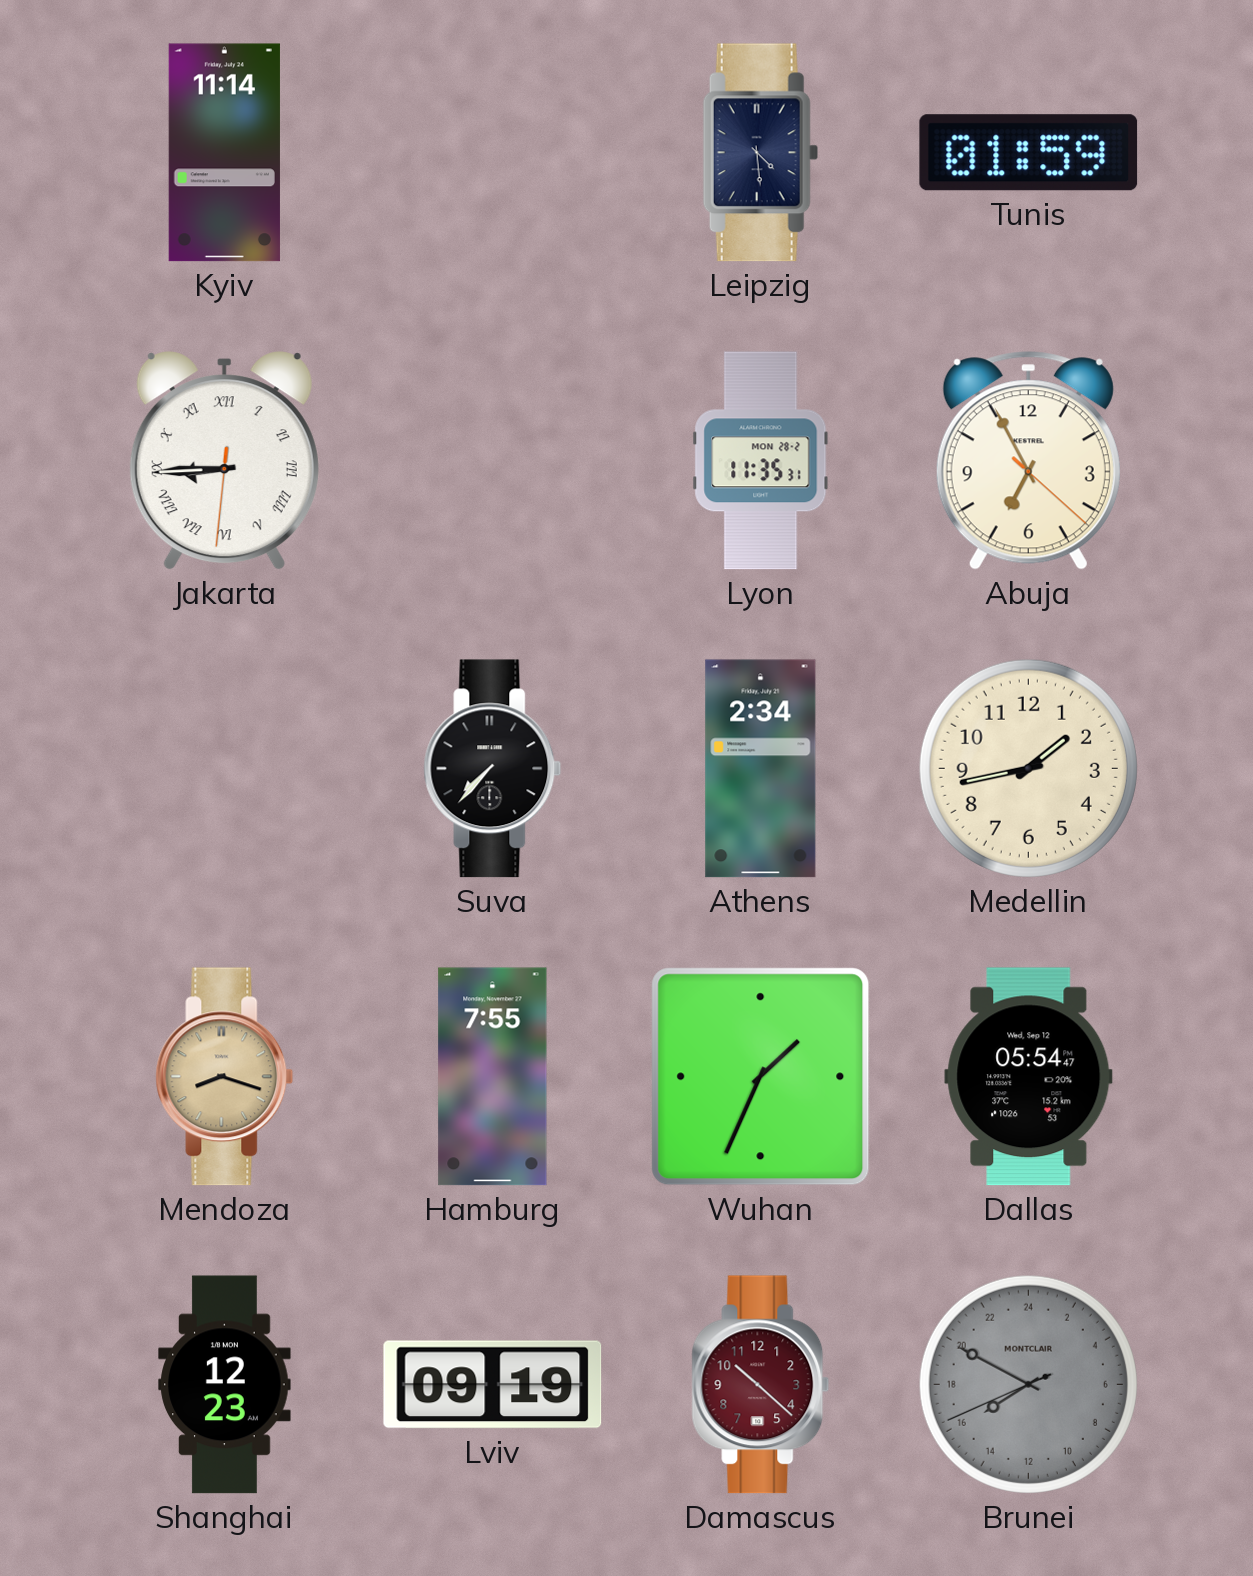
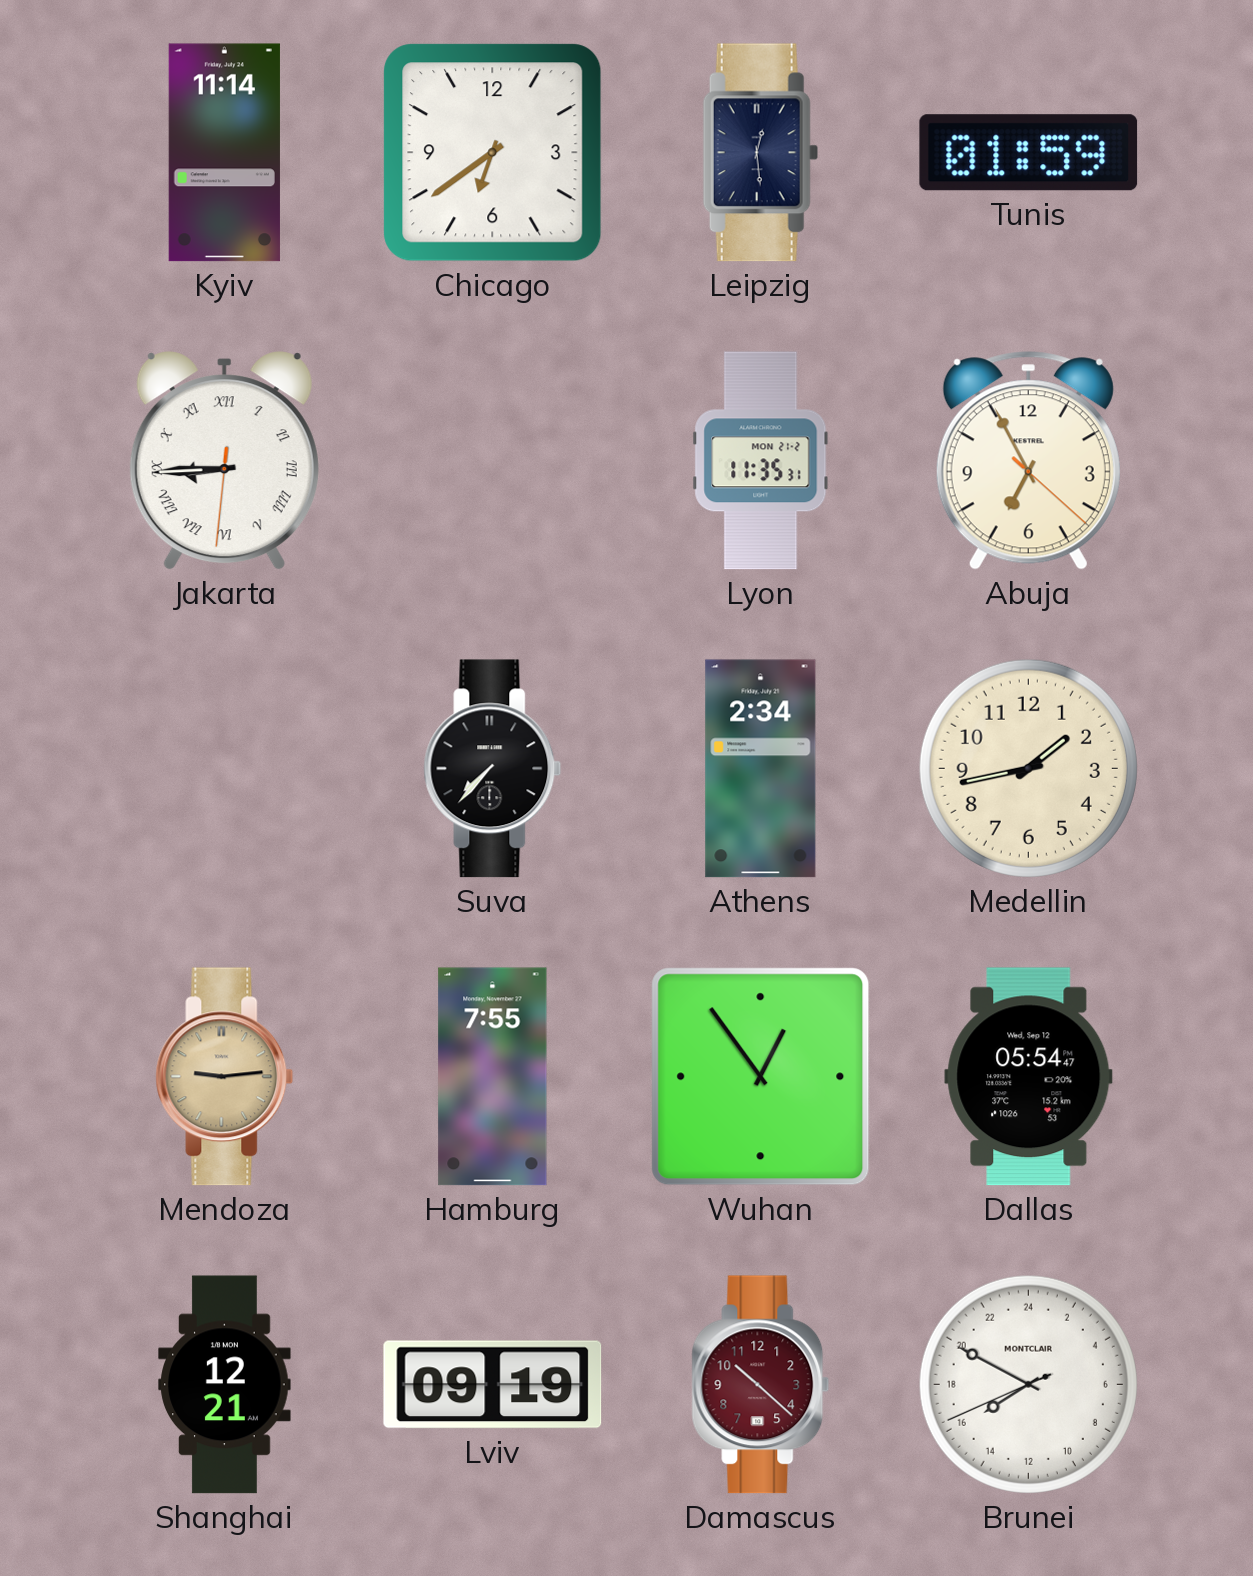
Chicago: none -> 6:39
Leipzig: 4:29 -> 12:29
Lyon date: MON 28-2 -> MON 21-2
Mendoza: 8:18 -> 9:14
Wuhan: 1:34 -> 12:54
Shanghai: 12:23 -> 12:21
Brunei dial: grey -> white
